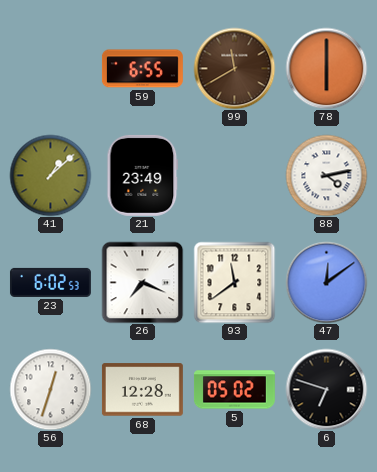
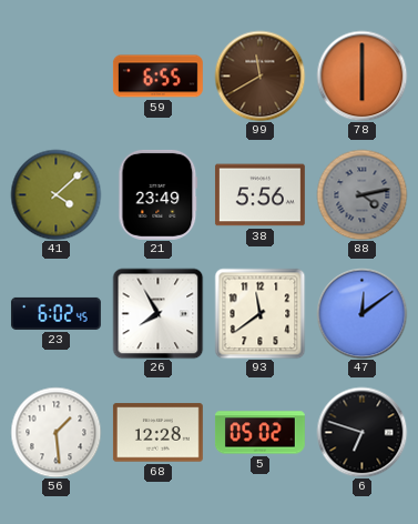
41: 1:08 -> 4:08
38: none -> 5:56
88 dial: white -> grey
23: 6:02:53 -> 6:02:45
26: 7:19 -> 7:55
56: 12:33 -> 1:29
